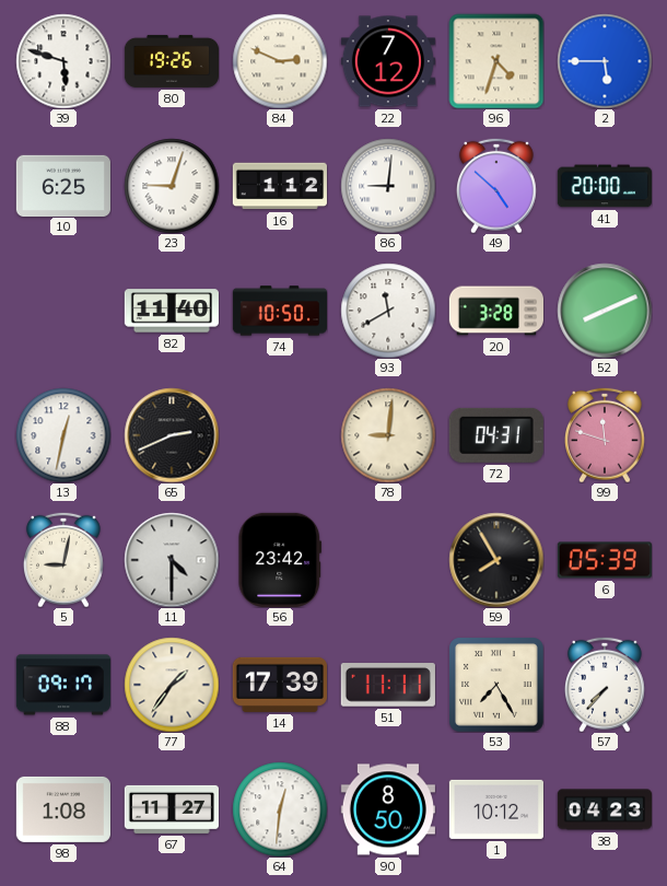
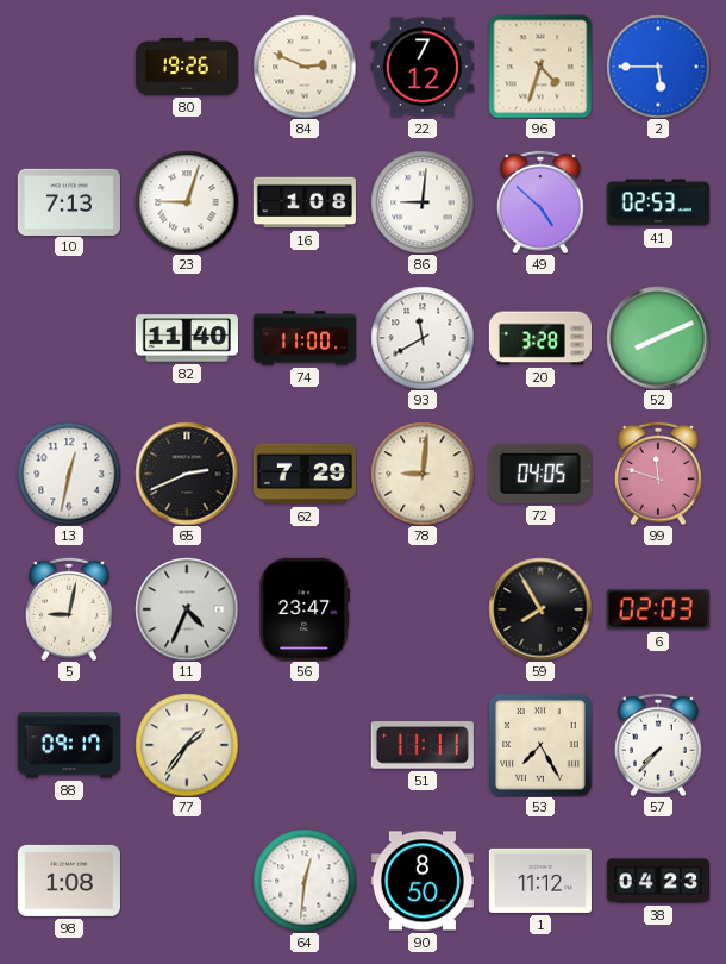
39: 5:48 -> none
10: 6:25 -> 7:13
16: 1:12 -> 1:08
41: 20:00 -> 02:53
74: 10:50 -> 11:00
62: none -> 7:29
72: 04:31 -> 04:05
11: 4:30 -> 4:34
56: 23:42 -> 23:47
6: 05:39 -> 02:03
14: 17:39 -> none
67: 11:27 -> none
1: 10:12 -> 11:12
